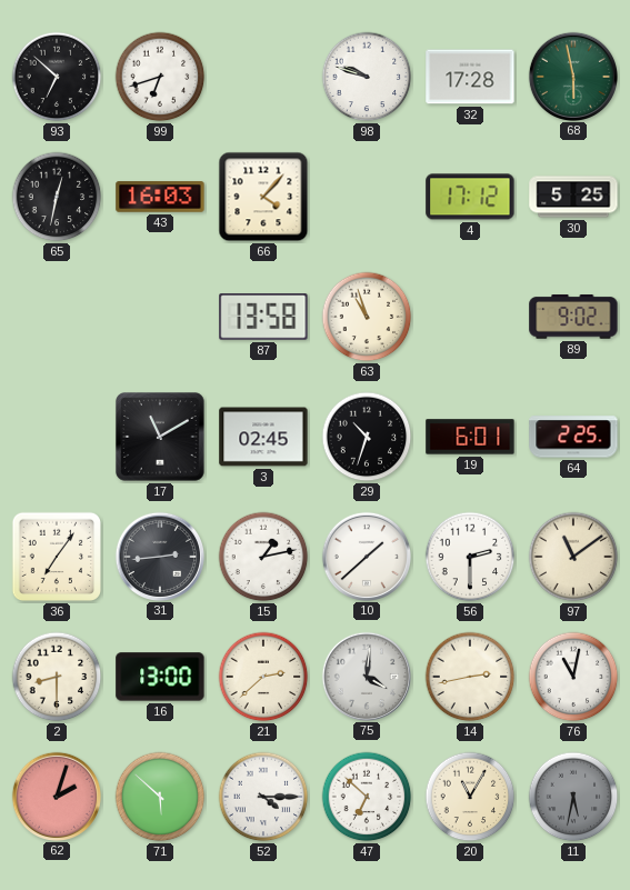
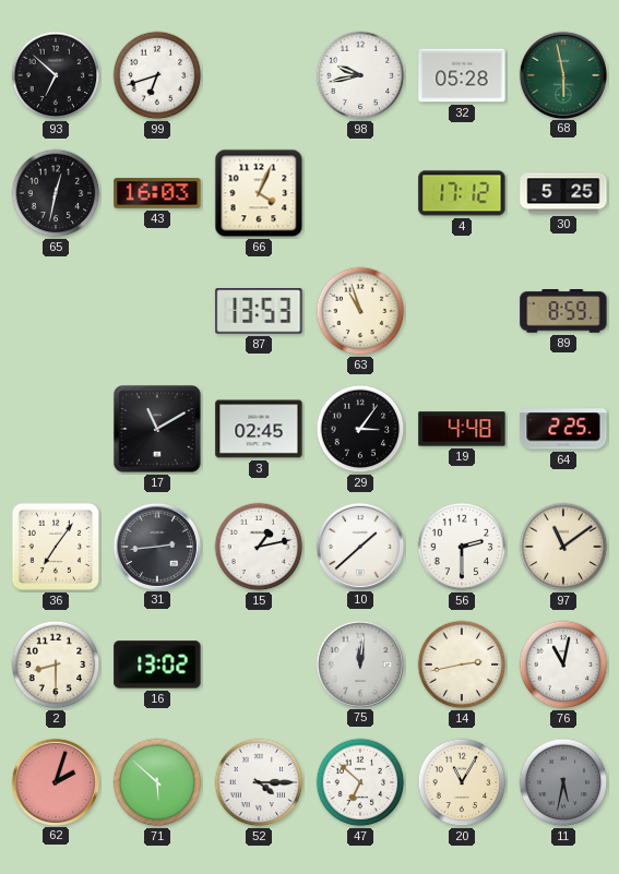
98: 9:48 -> 9:43
32: 17:28 -> 05:28
66: 4:07 -> 4:04
87: 13:58 -> 13:53
89: 9:02 -> 8:59
29: 10:33 -> 3:06
19: 6:01 -> 4:48
16: 13:00 -> 13:02
21: 2:38 -> none
75: 4:01 -> 12:01
